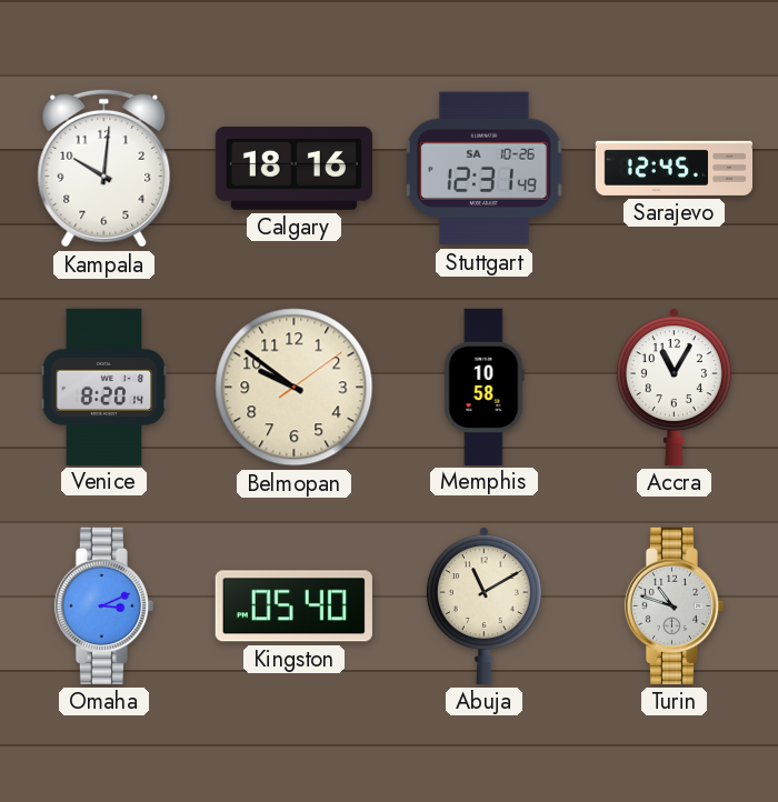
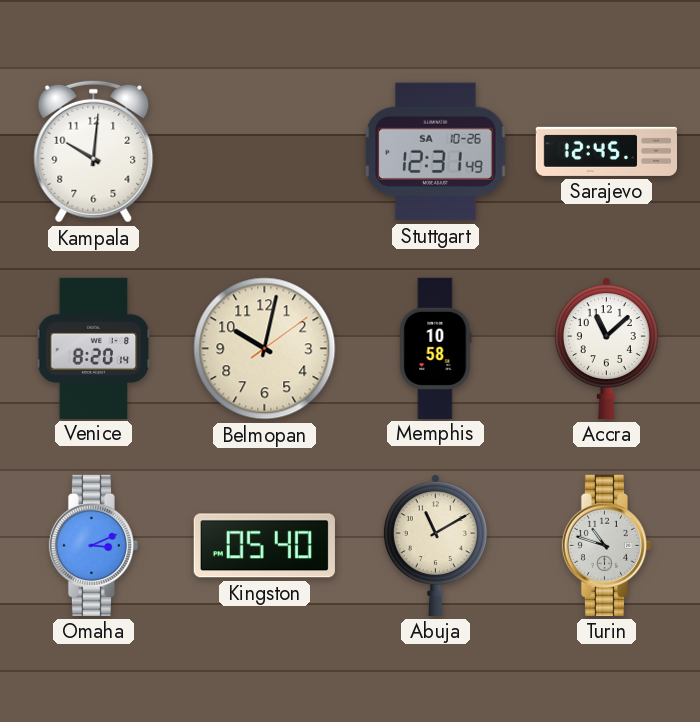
Calgary: 18:16 -> none
Belmopan: 9:51 -> 10:02
Accra: 11:05 -> 11:08
